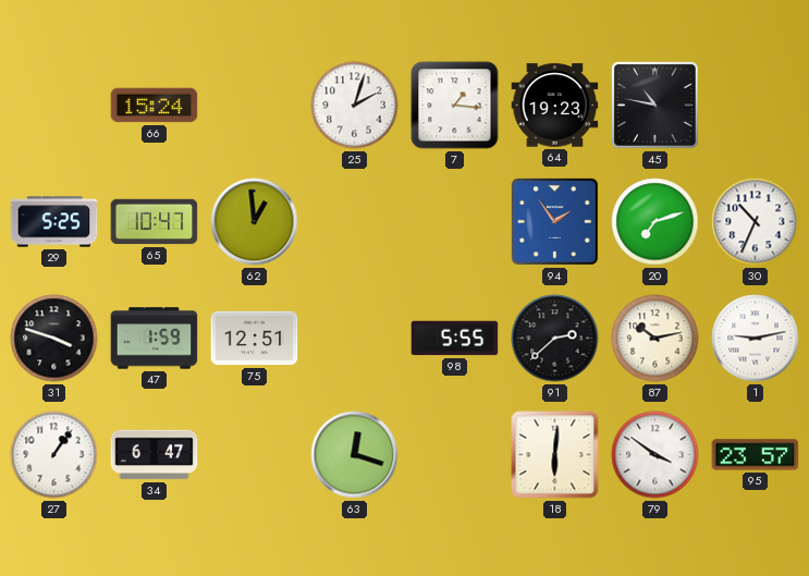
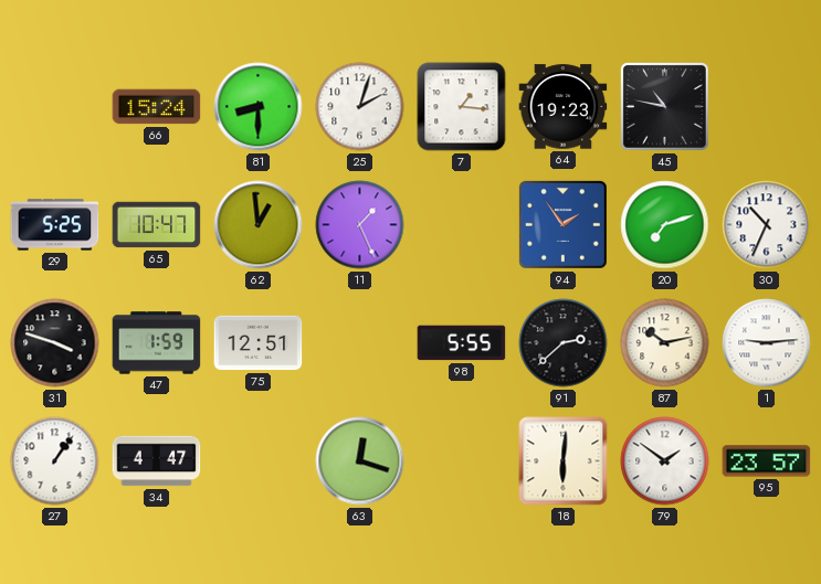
81: none -> 8:30
11: none -> 1:26
1: 9:13 -> 9:14
34: 6:47 -> 4:47
79: 3:51 -> 1:51
